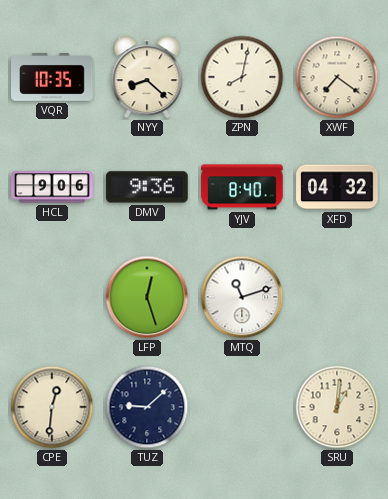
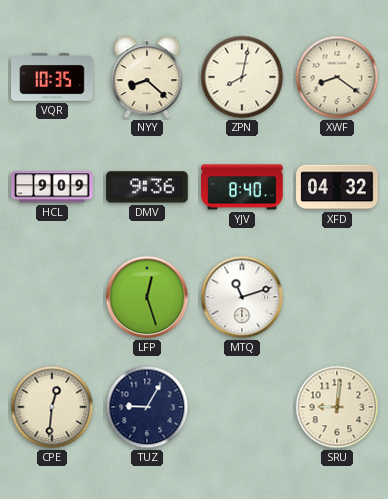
XWF: 7:21 -> 8:21
HCL: 9:06 -> 9:09
TUZ: 9:08 -> 9:05
SRU: 1:01 -> 9:01
